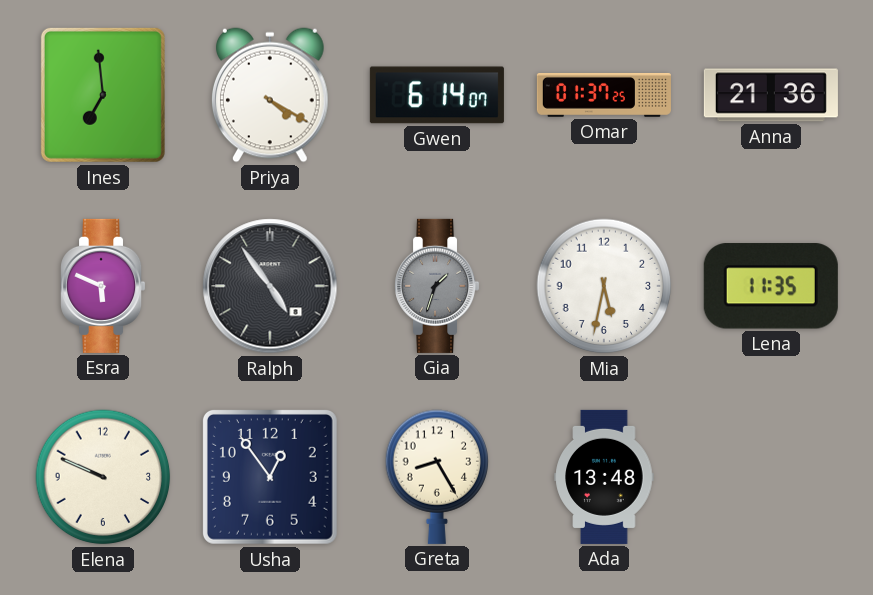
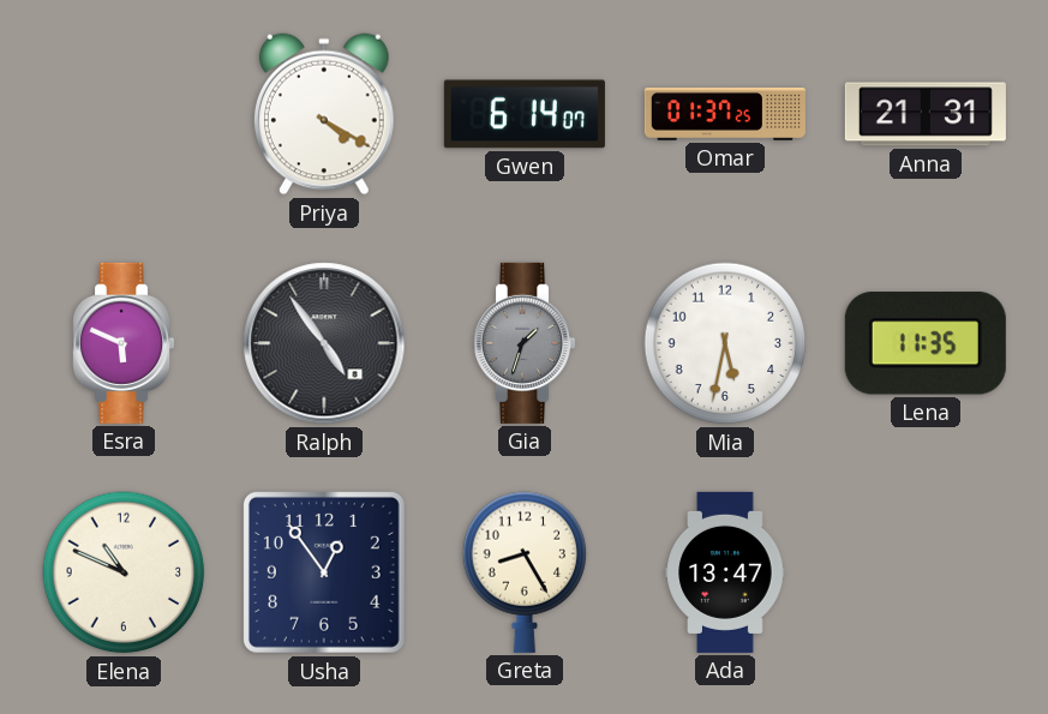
Ines: 6:59 -> none
Anna: 21:36 -> 21:31
Elena: 9:49 -> 10:49
Ada: 13:48 -> 13:47
